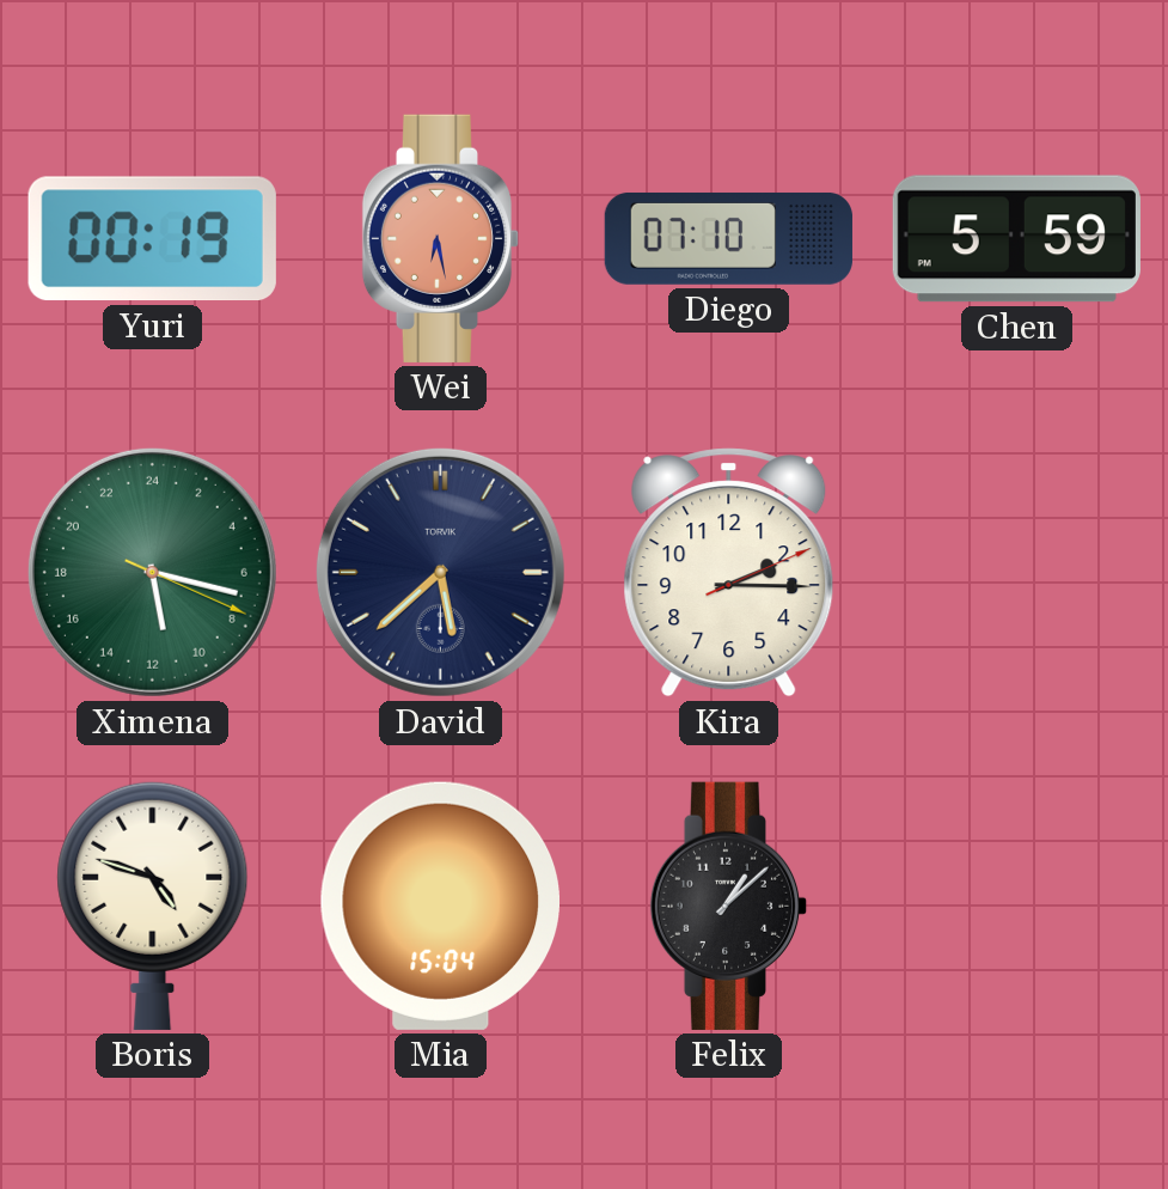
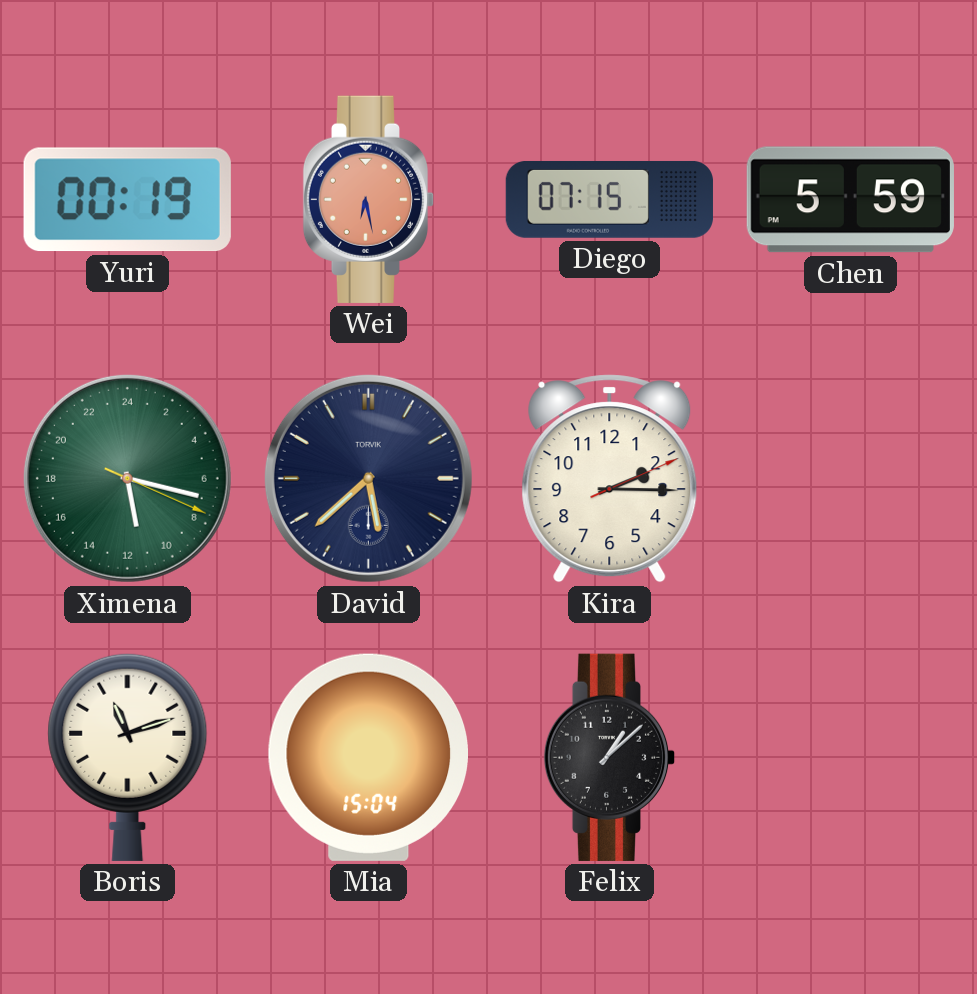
Diego: 07:10 -> 07:15
Boris: 4:48 -> 11:12
